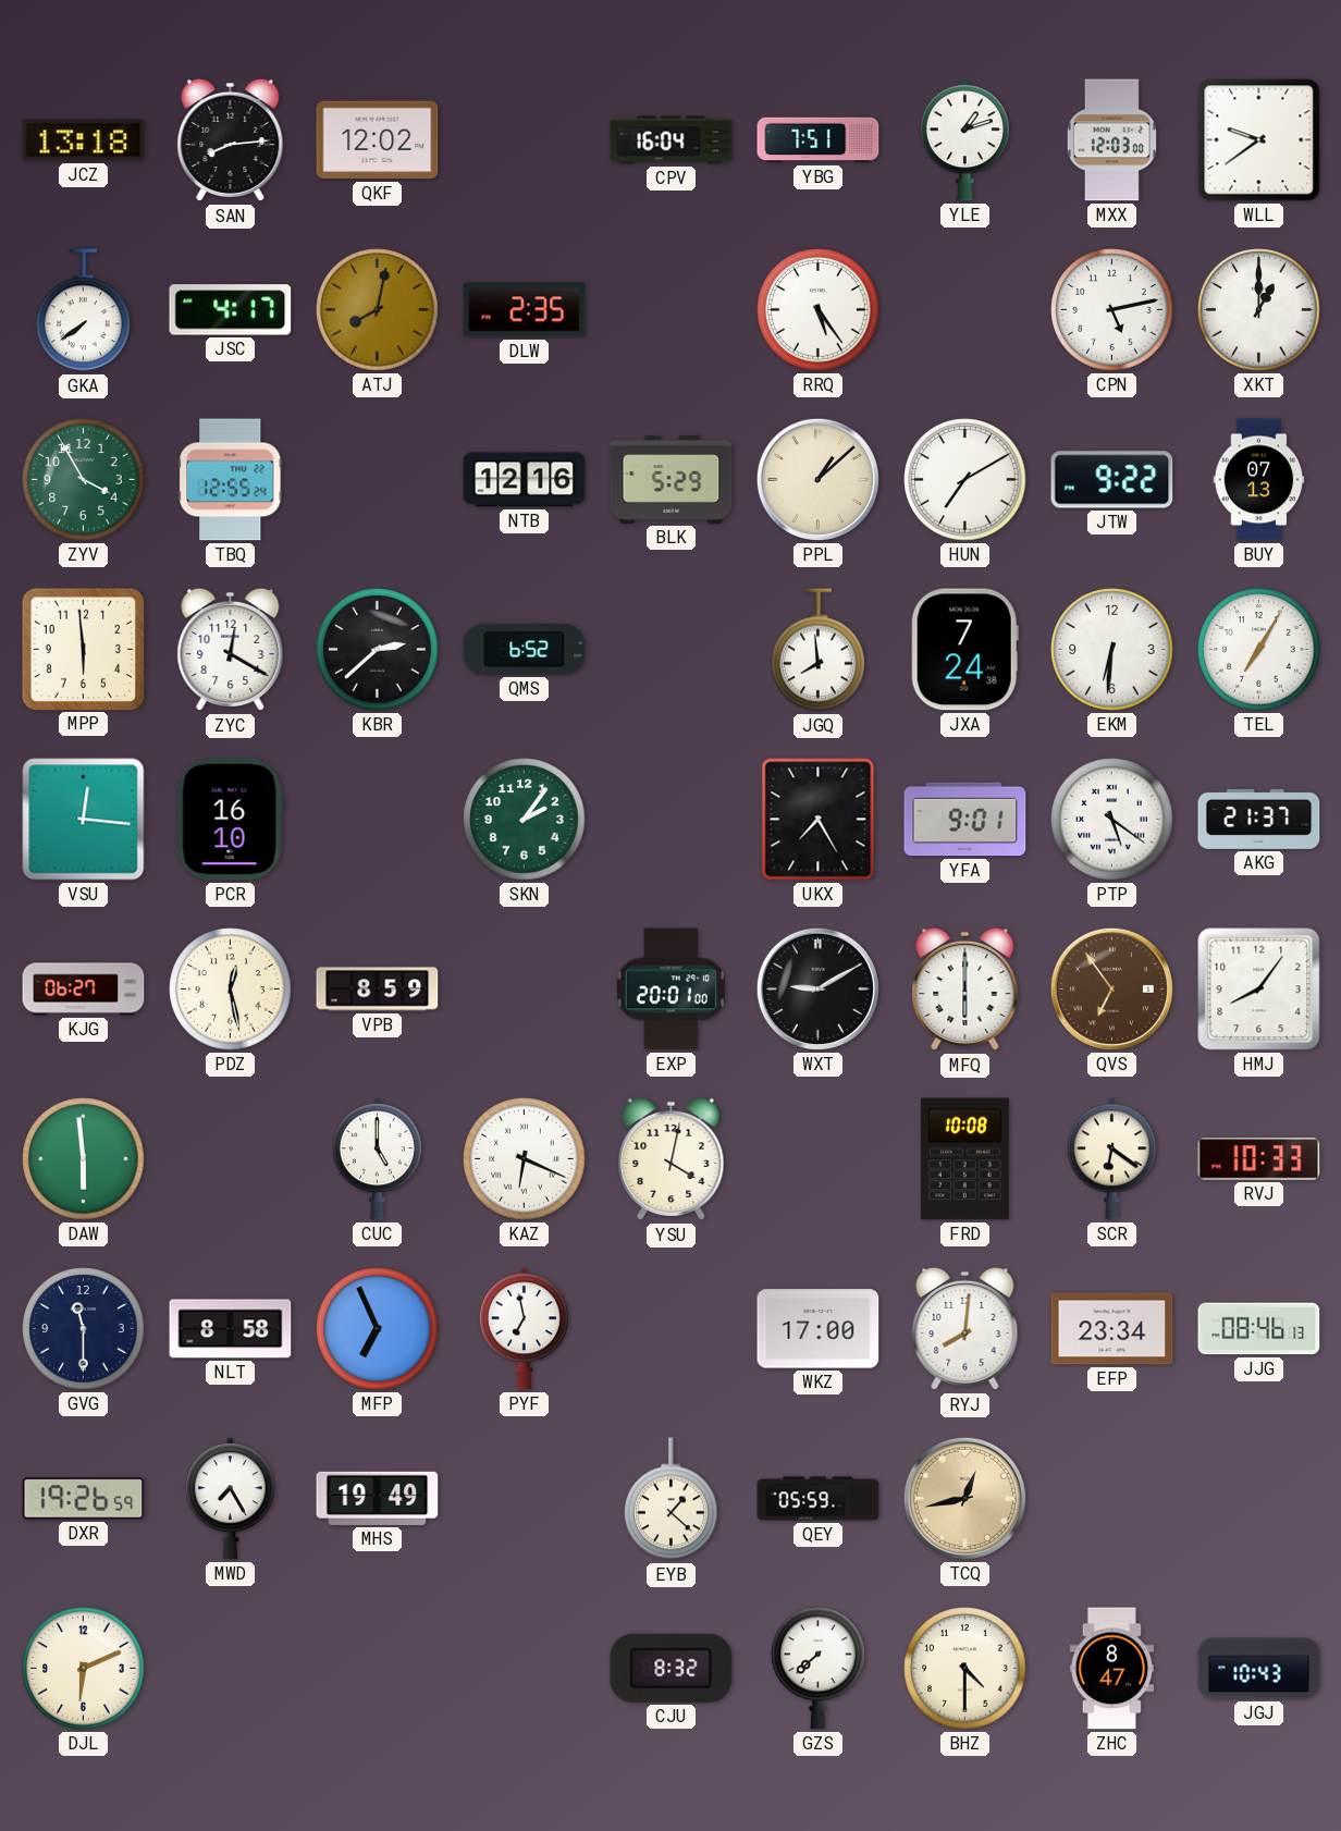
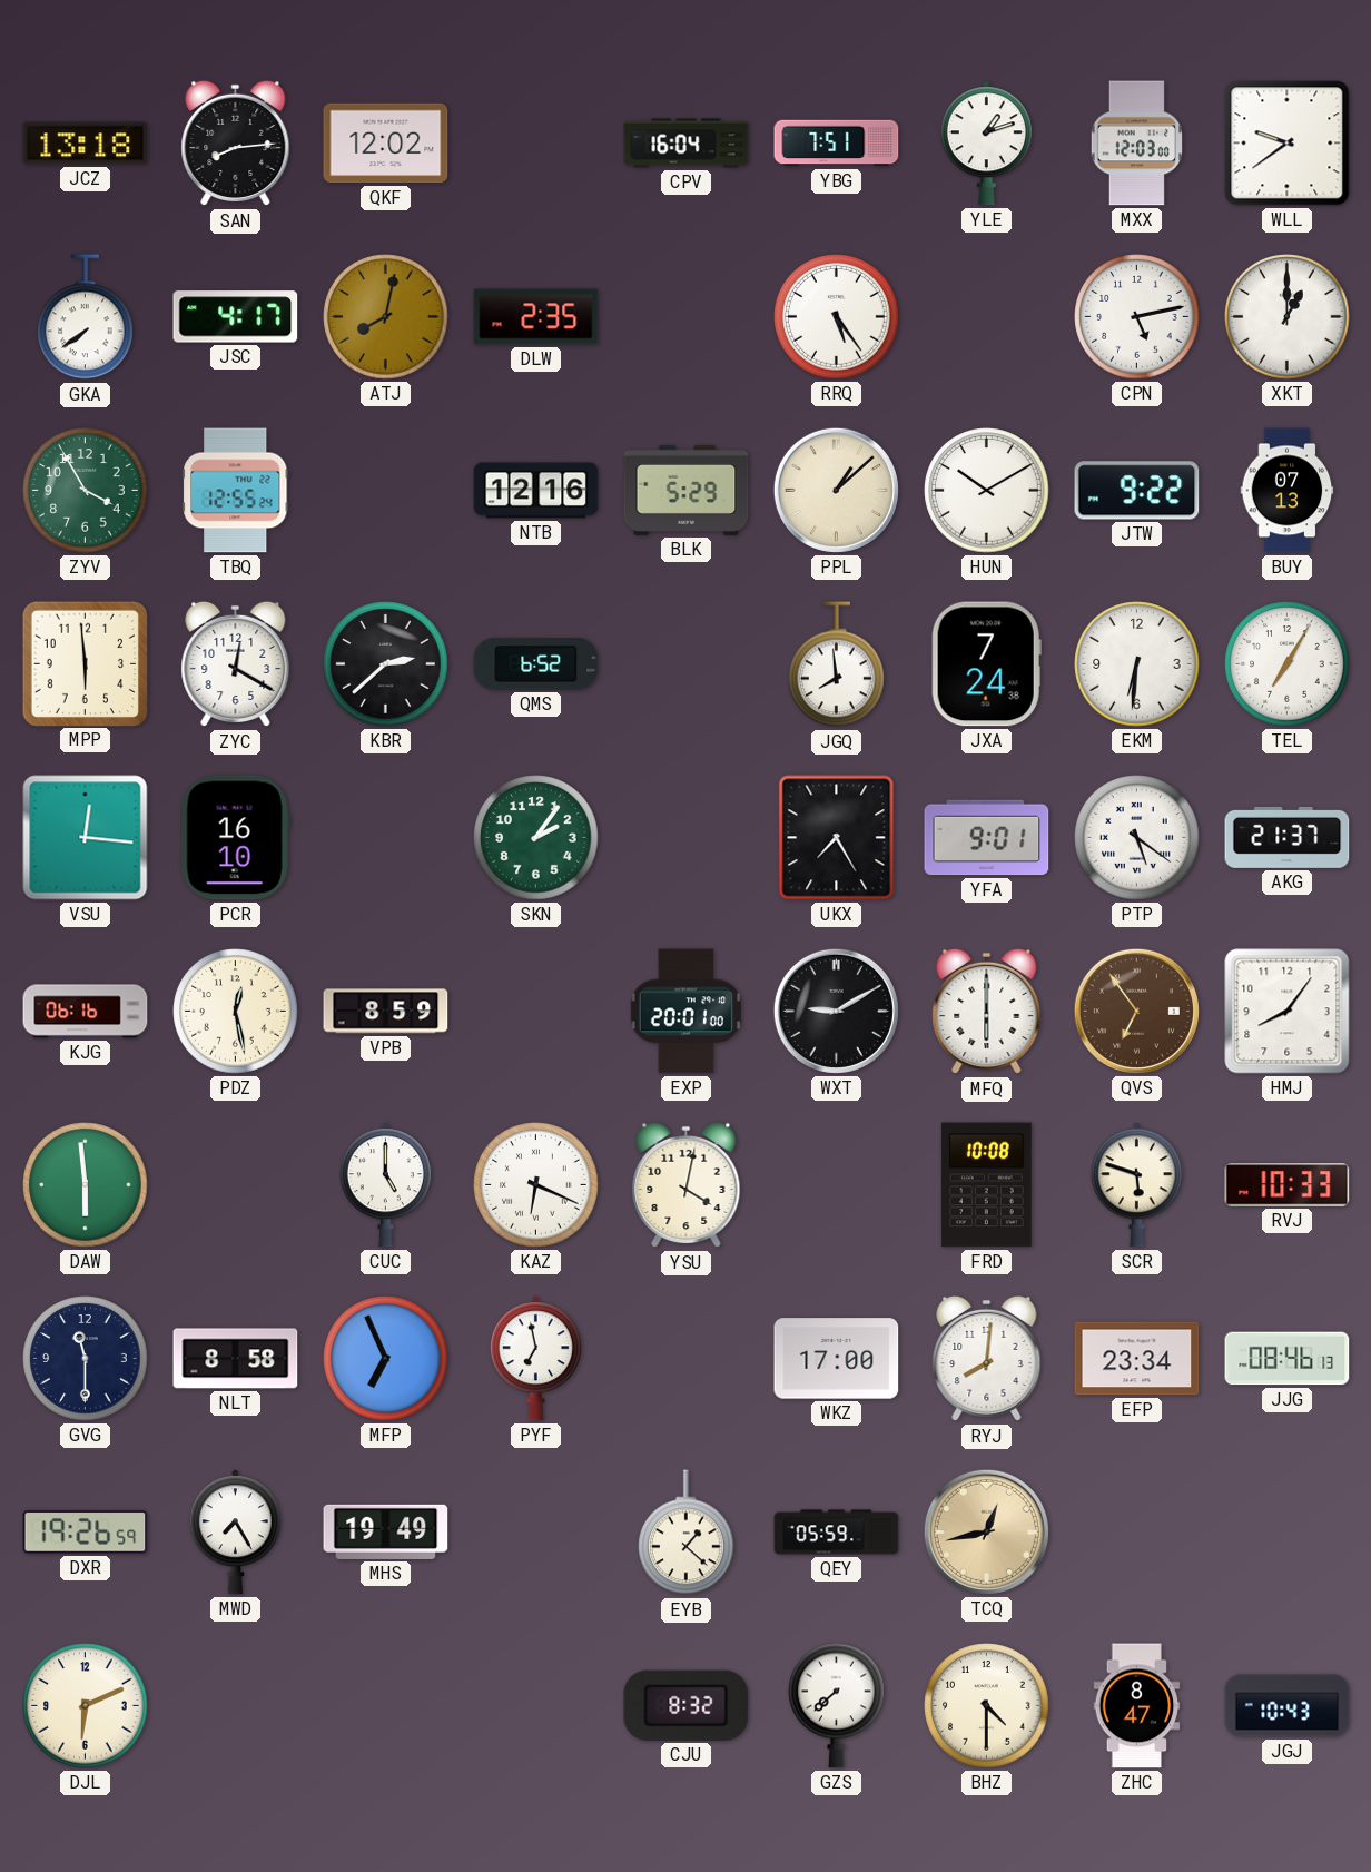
HUN: 7:10 -> 10:10
KJG: 06:27 -> 06:16
SCR: 6:21 -> 5:48
